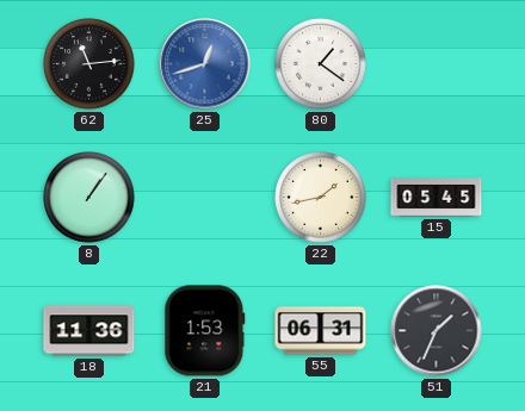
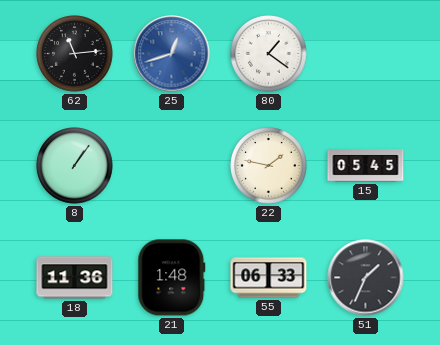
22: 1:43 -> 1:47
21: 1:53 -> 1:48
55: 06:31 -> 06:33
